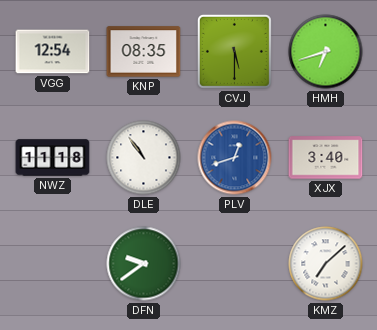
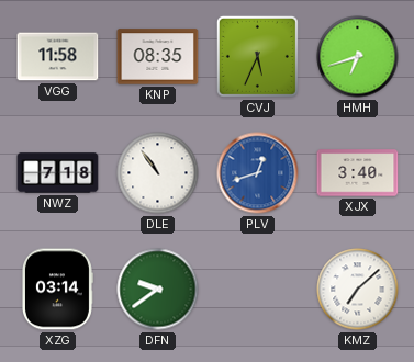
VGG: 12:54 -> 11:58
CVJ: 5:30 -> 5:34
NWZ: 11:18 -> 7:18
XZG: none -> 03:14
